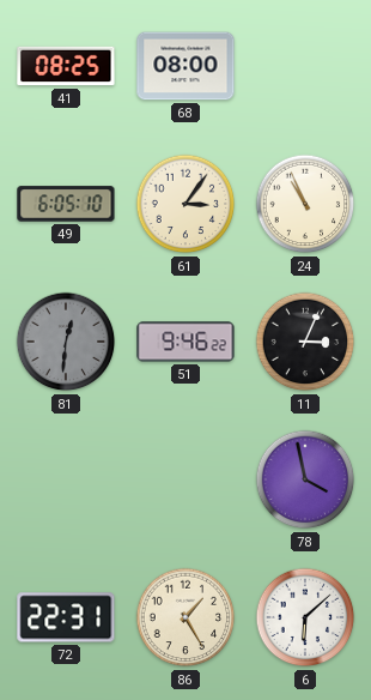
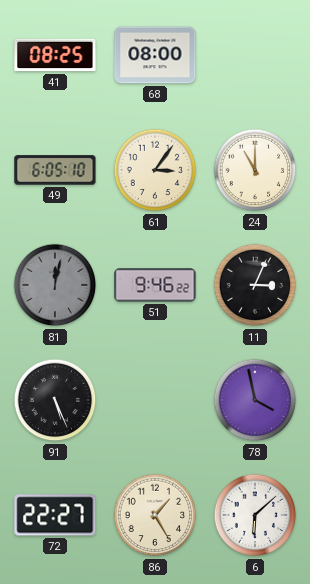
24: 10:56 -> 11:00
81: 12:31 -> 12:02
91: none -> 5:26
72: 22:31 -> 22:27
